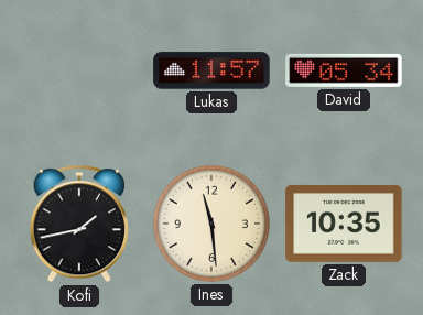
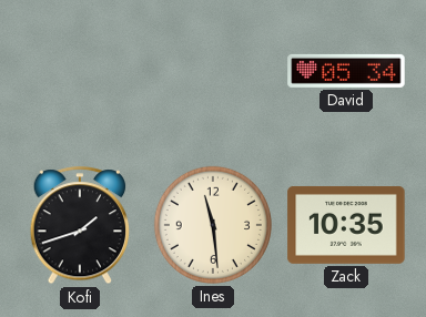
Lukas: 11:57 -> none
Kofi: 1:43 -> 1:42
